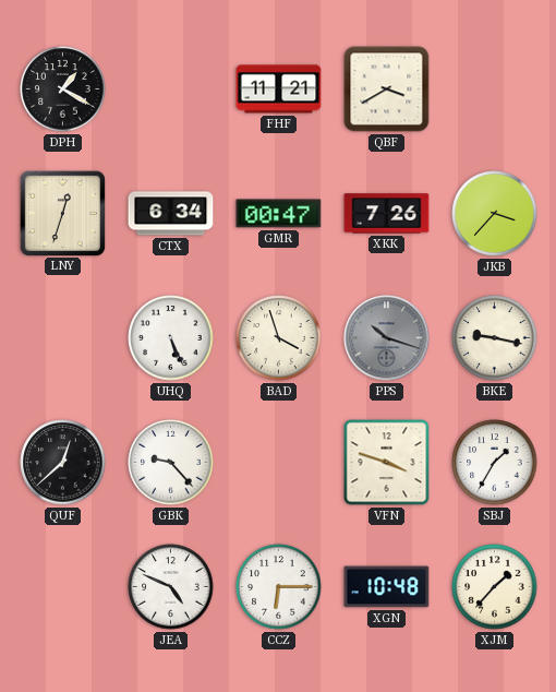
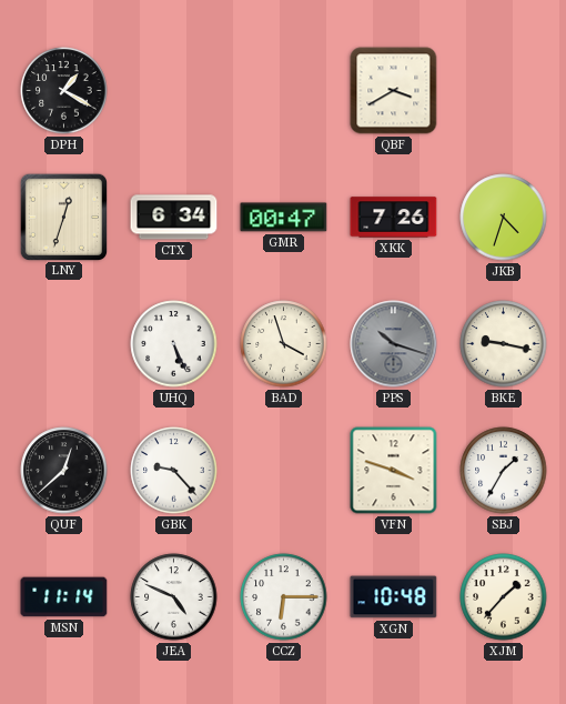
FHF: 11:21 -> none
JKB: 3:37 -> 4:33
MSN: none -> 11:14
